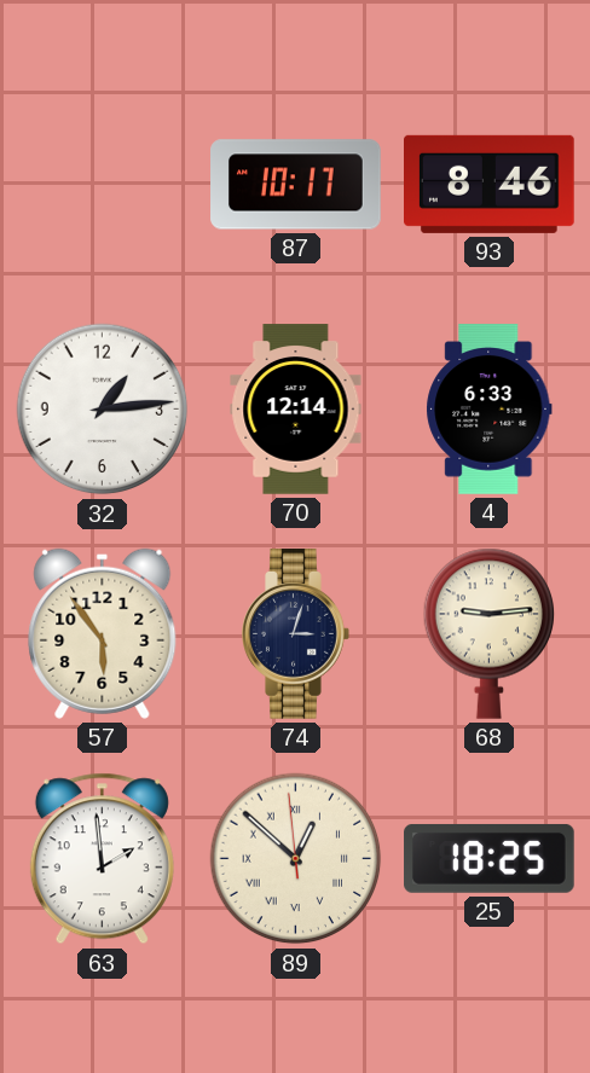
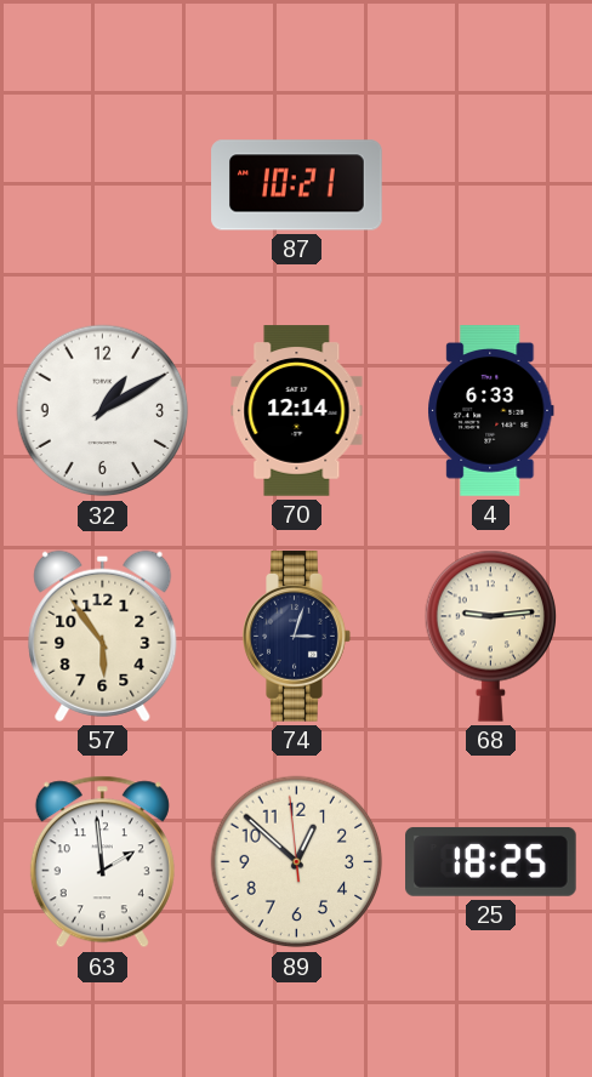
87: 10:17 -> 10:21
93: 8:46 -> none
32: 1:14 -> 1:10
89 numerals: Roman -> Arabic
